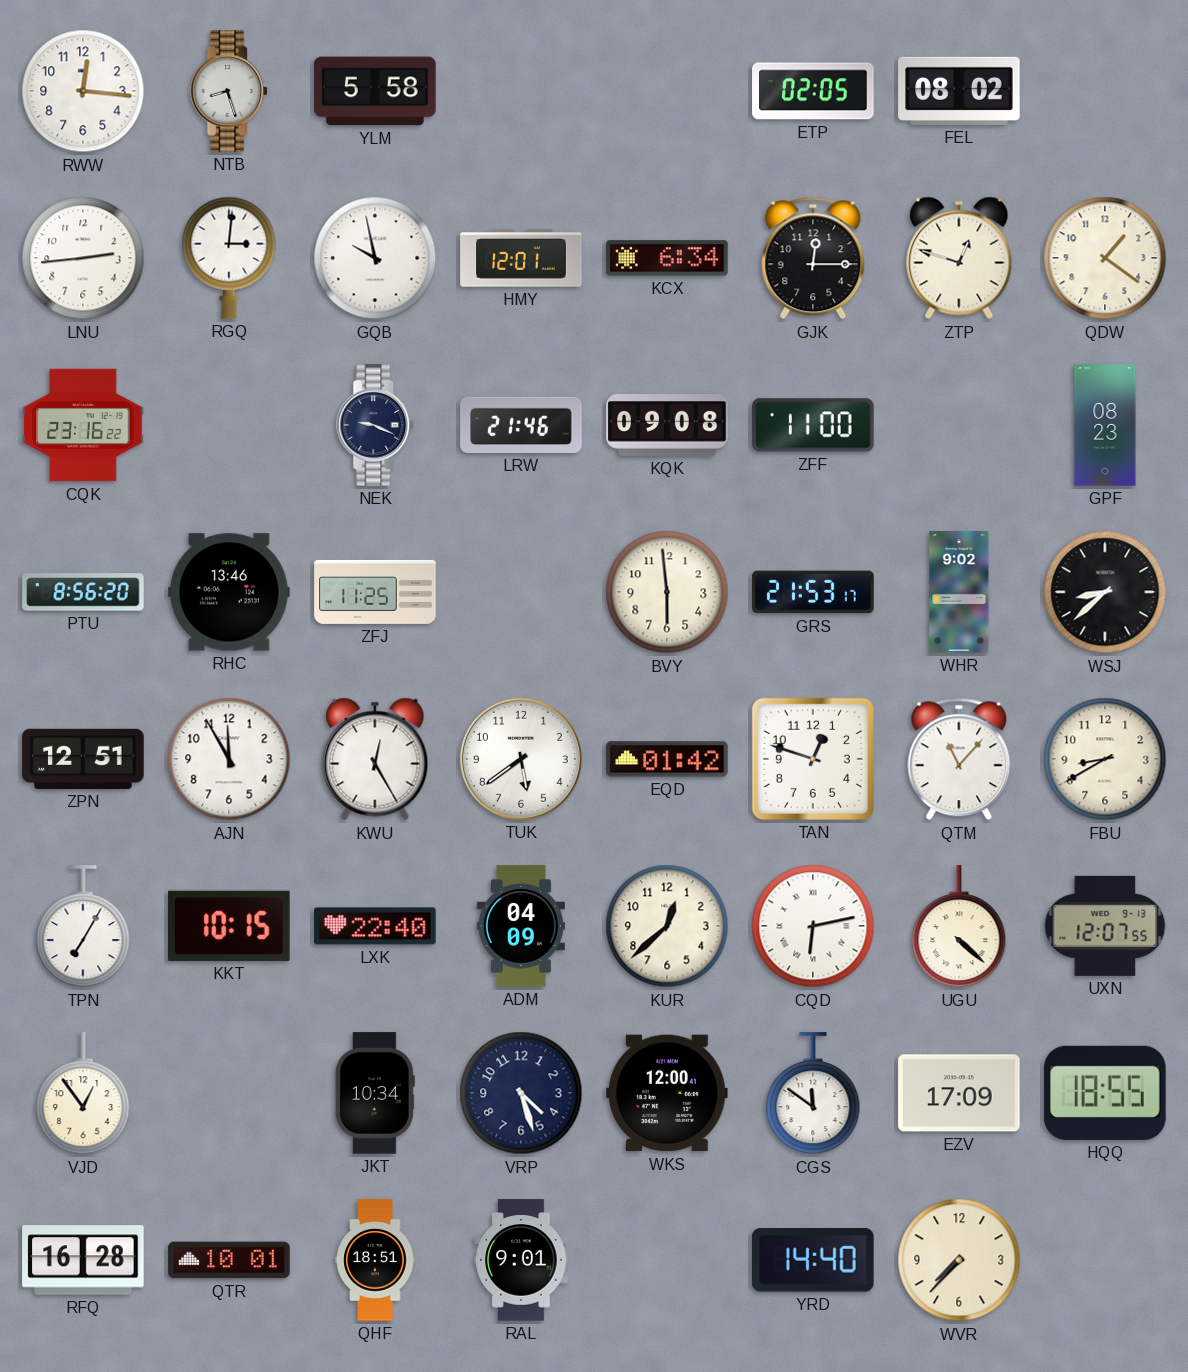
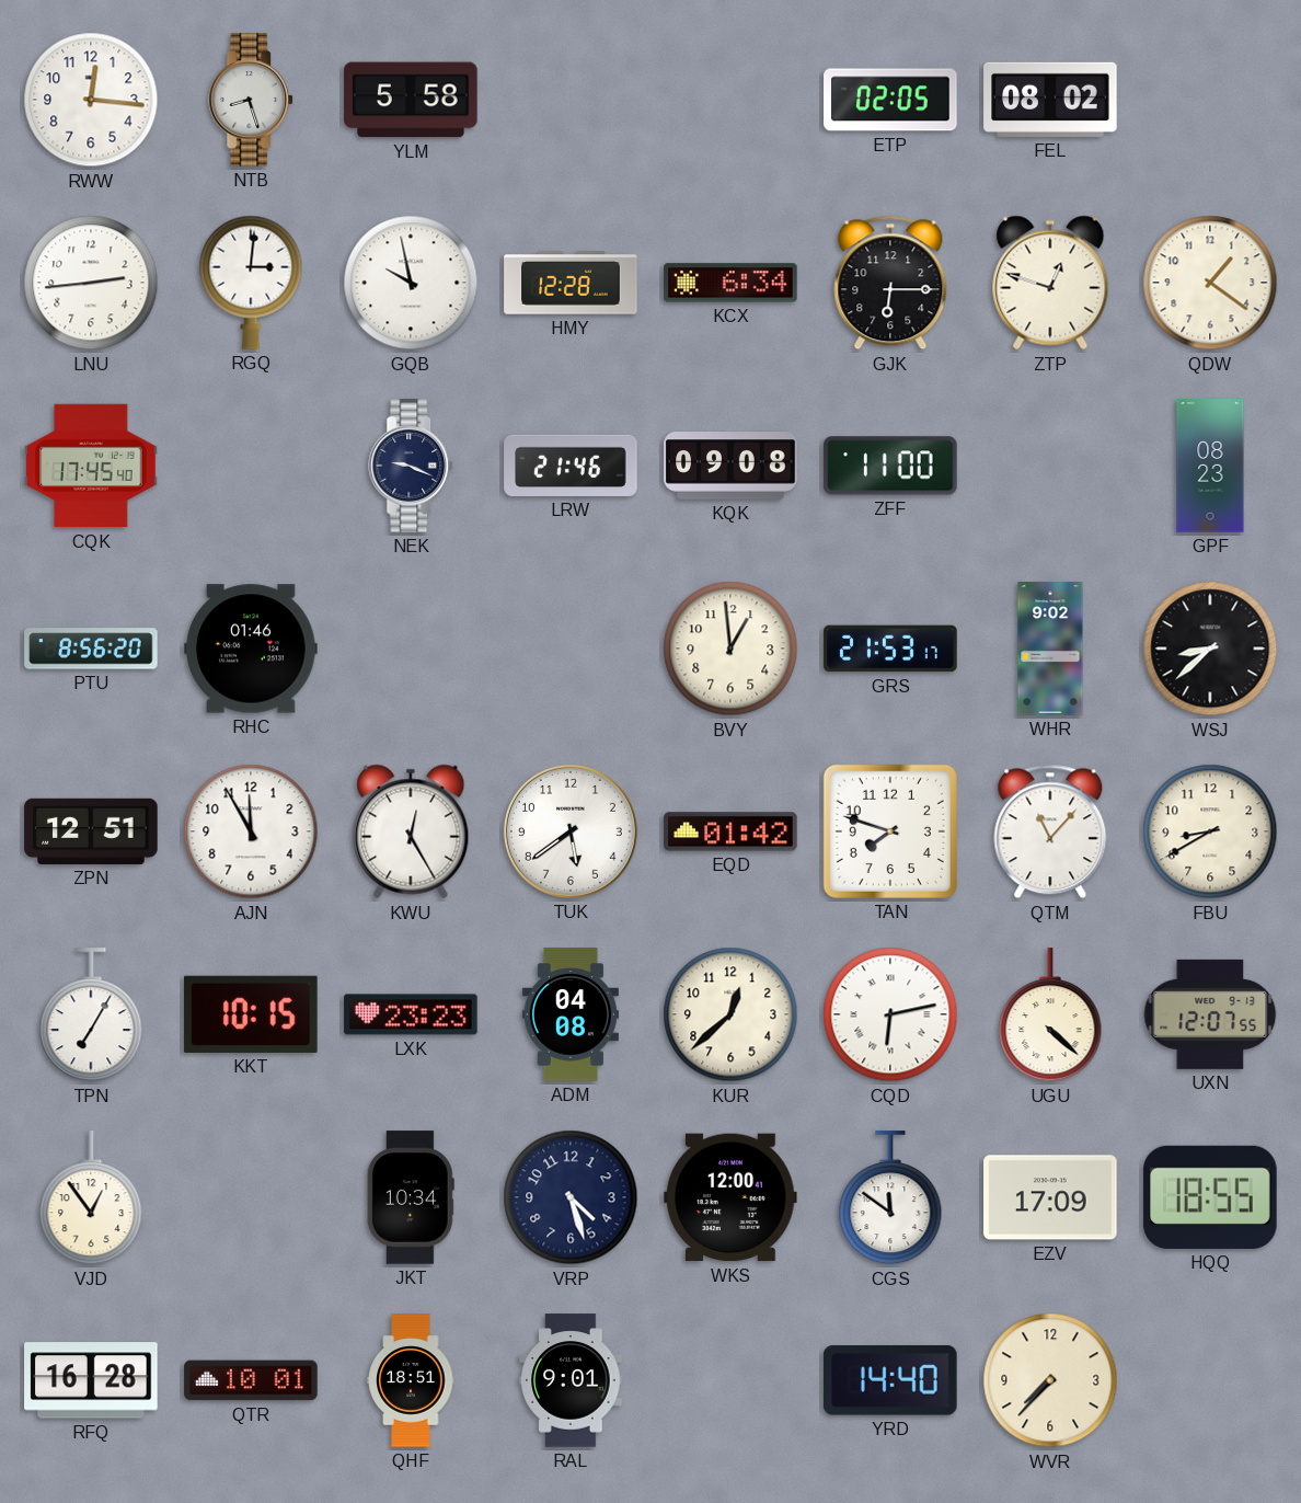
HMY: 12:01 -> 12:28
GJK: 12:15 -> 6:15
CQK: 23:16 -> 17:45
RHC: 13:46 -> 01:46
ZFJ: 11:25 -> none
BVY: 5:59 -> 12:59
TAN: 12:48 -> 7:48
LXK: 22:40 -> 23:23
ADM: 04:09 -> 04:08
